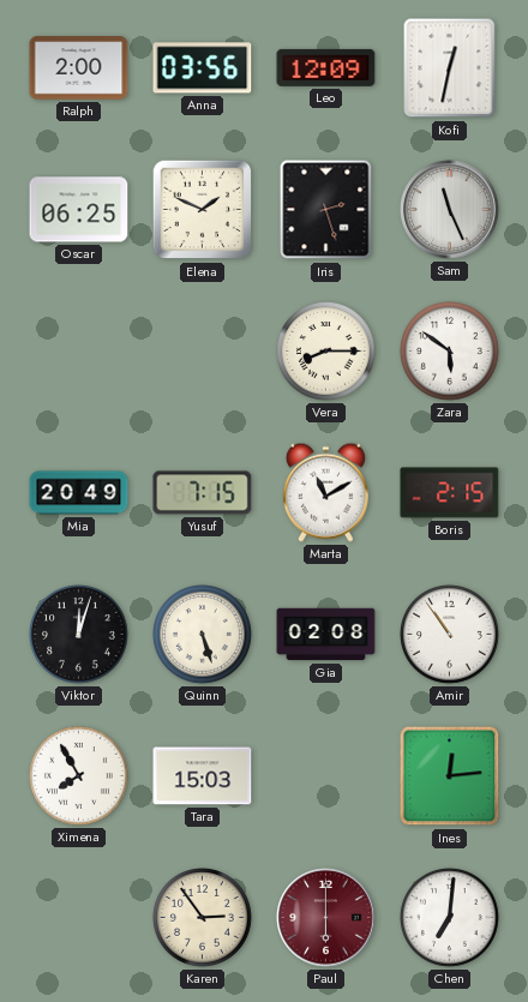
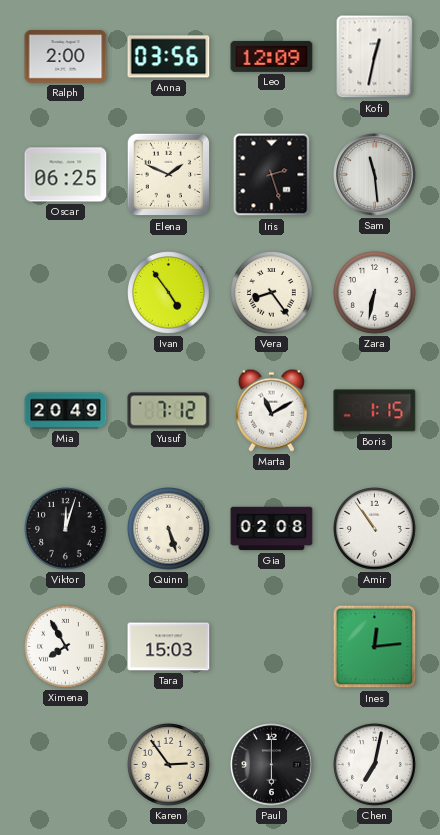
Sam: 11:26 -> 11:29
Ivan: none -> 4:54
Vera: 8:15 -> 8:24
Zara: 5:51 -> 6:32
Yusuf: 7:15 -> 7:12
Boris: 2:15 -> 1:15
Paul dial: burgundy -> black
Chen: 7:01 -> 7:02
